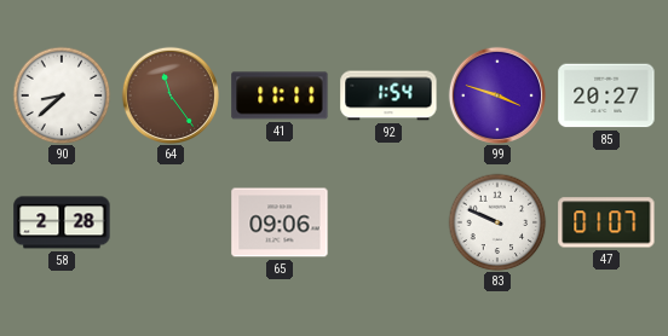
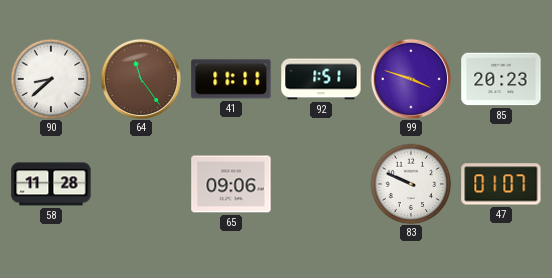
92: 1:54 -> 1:51
85: 20:27 -> 20:23
58: 2:28 -> 11:28
